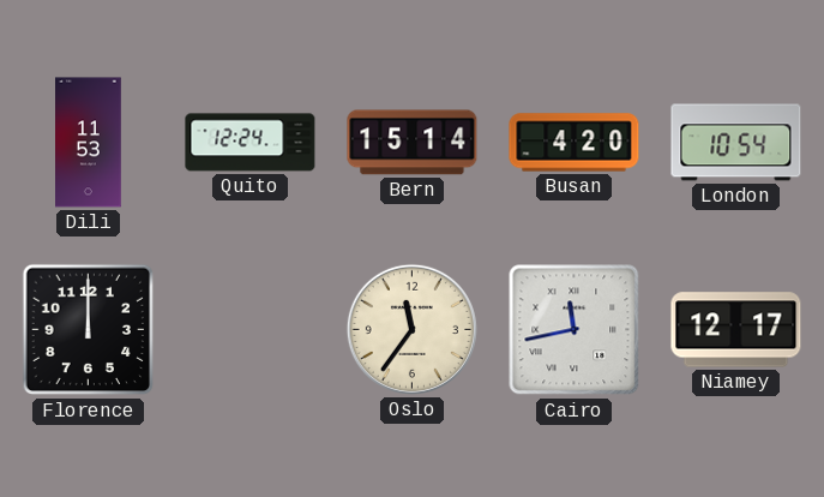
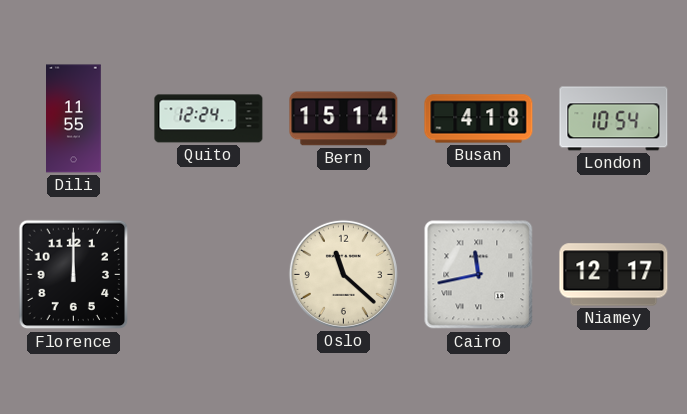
Dili: 11:53 -> 11:55
Busan: 4:20 -> 4:18
Oslo: 11:36 -> 11:22
